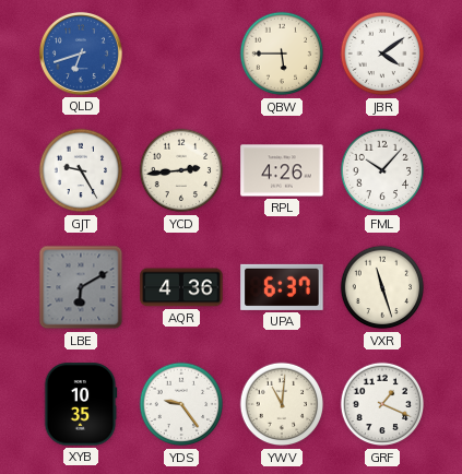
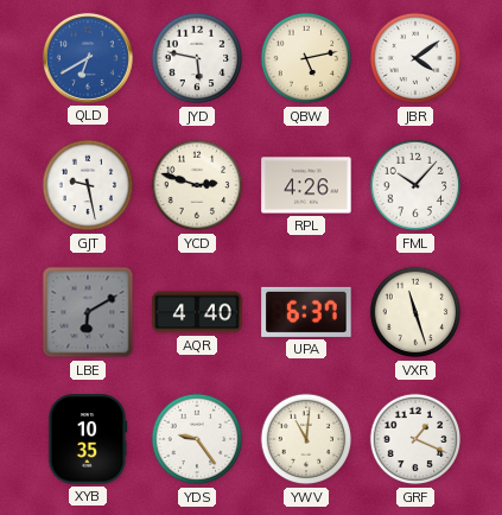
QLD: 6:42 -> 6:40
JYD: none -> 5:47
QBW: 5:45 -> 5:13
GJT: 9:25 -> 9:28
YCD: 2:44 -> 2:48
AQR: 4:36 -> 4:40
